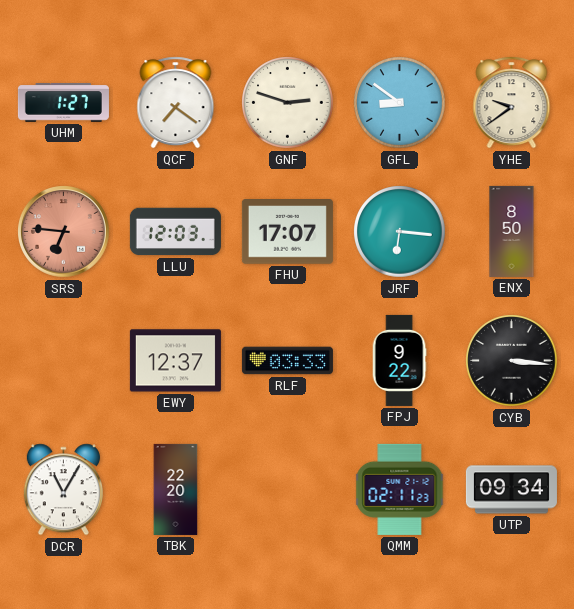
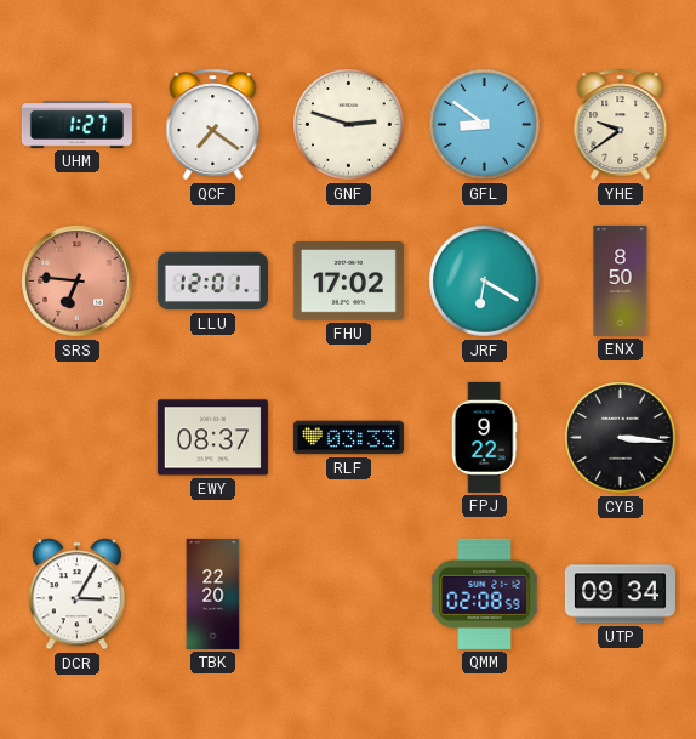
LLU: 12:03 -> 12:01
FHU: 17:07 -> 17:02
JRF: 6:16 -> 6:20
EWY: 12:37 -> 08:37
DCR: 11:05 -> 3:05
QMM: 02:11 -> 02:08
